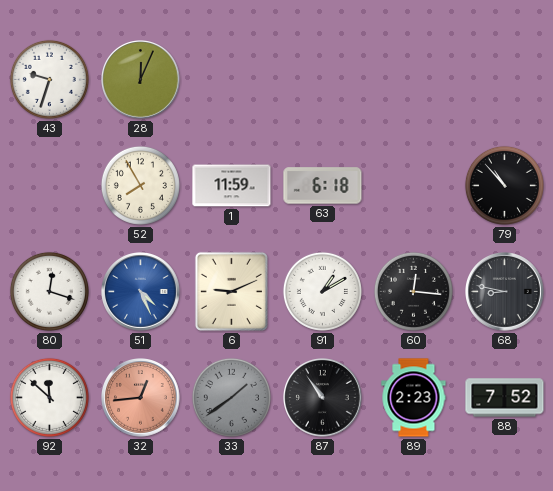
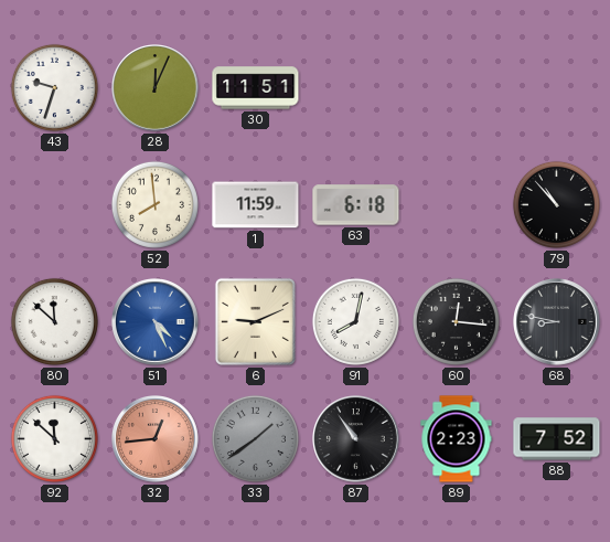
30: none -> 11:51
52: 7:55 -> 7:59
80: 12:18 -> 11:52
91: 1:10 -> 8:02
